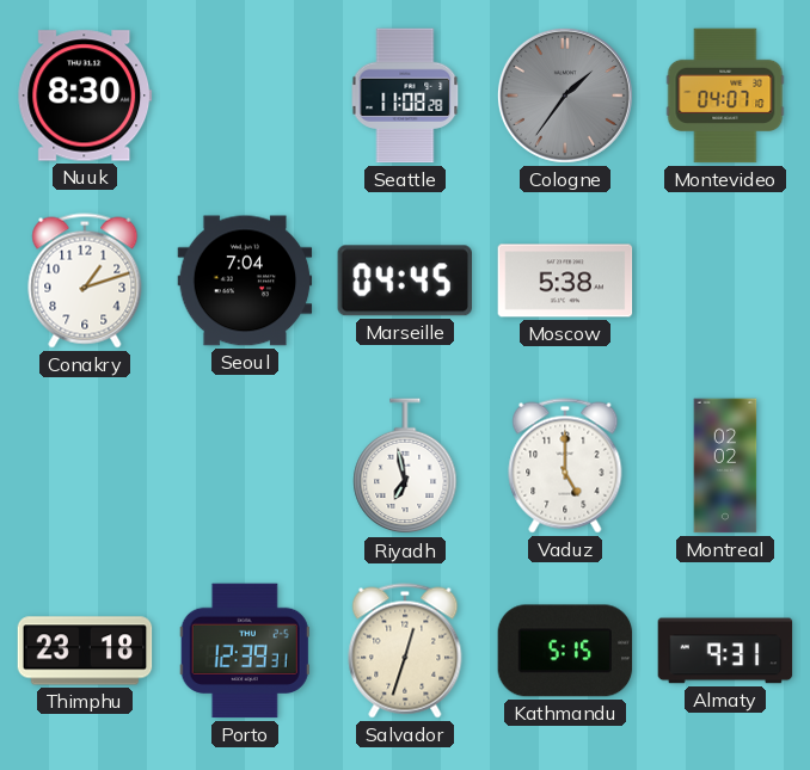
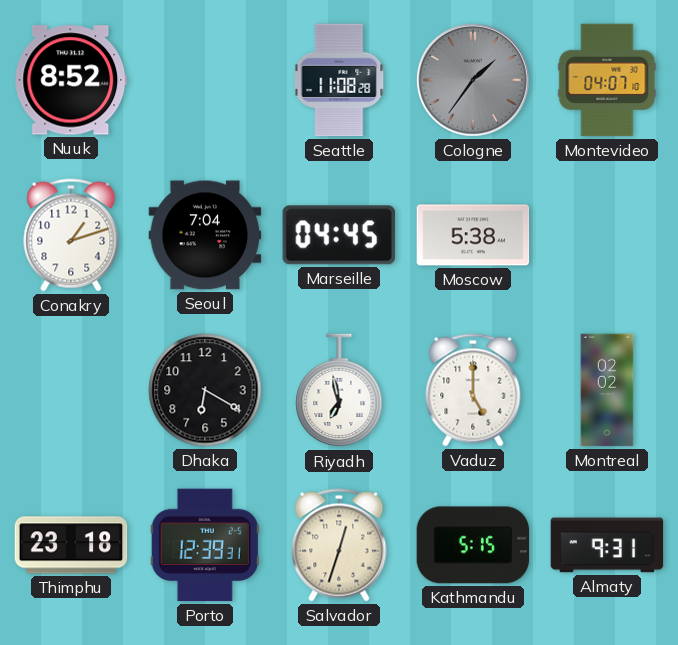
Nuuk: 8:30 -> 8:52
Dhaka: none -> 6:20
